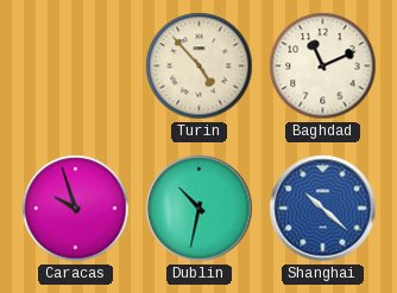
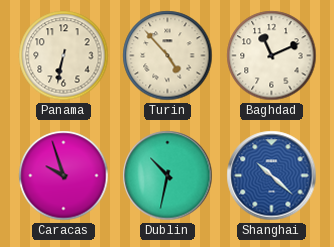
Panama: none -> 6:32
